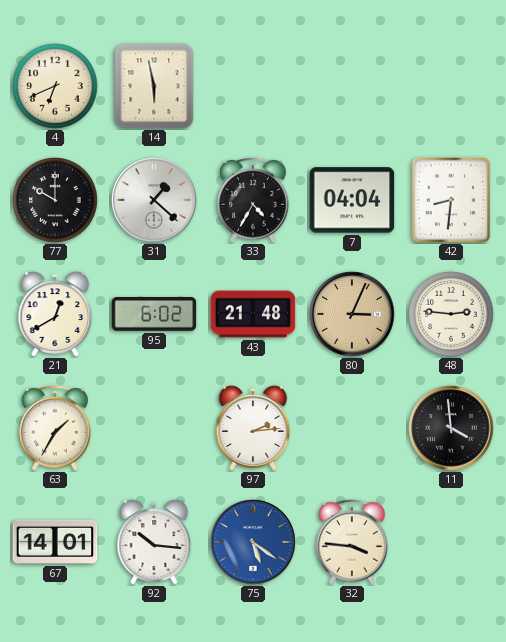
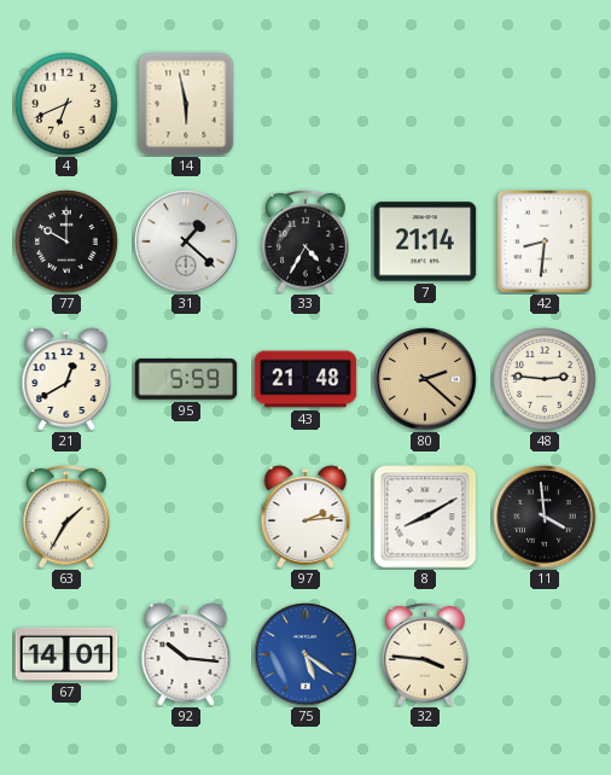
7: 04:04 -> 21:14
95: 6:02 -> 5:59
80: 3:04 -> 2:22
8: none -> 8:10
